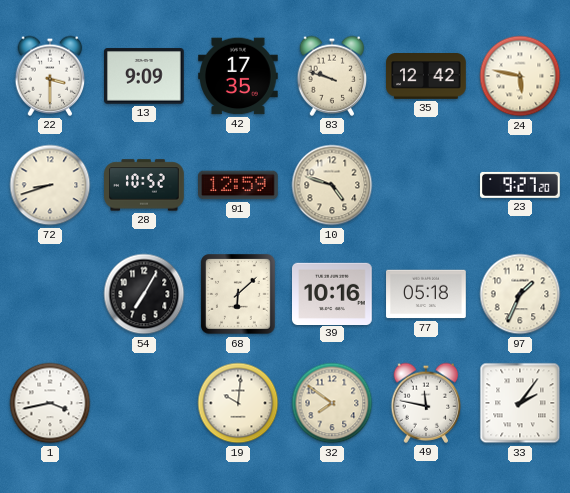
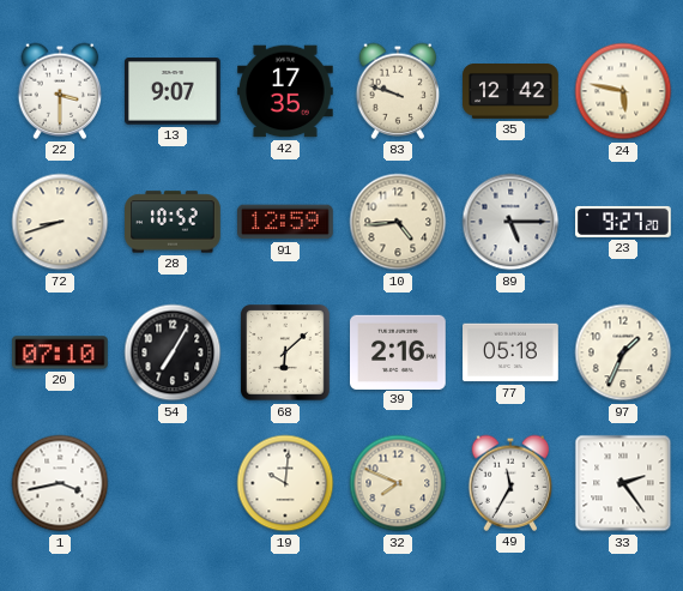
13: 9:09 -> 9:07
10: 4:48 -> 4:44
89: none -> 5:15
20: none -> 07:10
39: 10:16 -> 2:16
32: 7:51 -> 7:49
49: 11:47 -> 11:35
33: 2:06 -> 2:24
